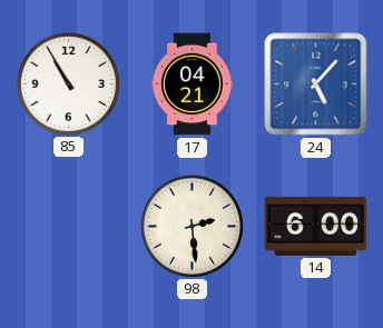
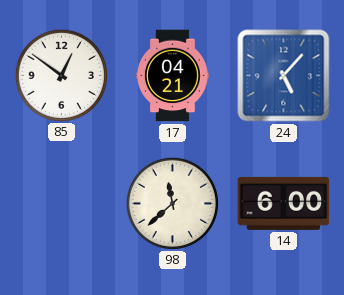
85: 10:55 -> 12:51
98: 2:29 -> 11:38
